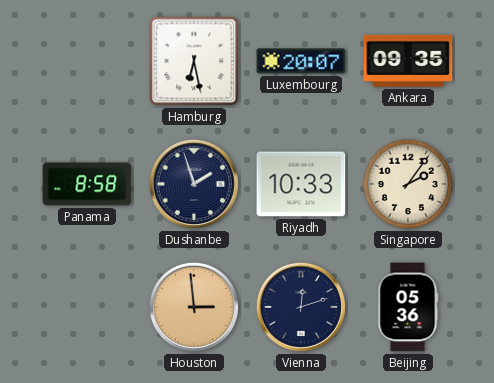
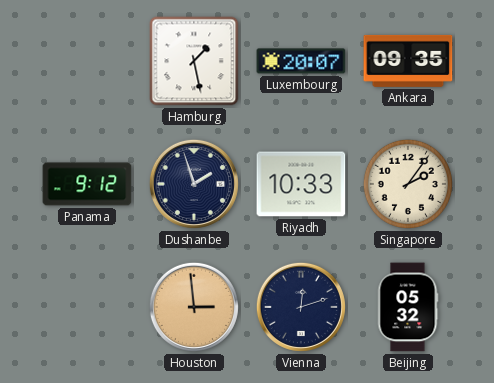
Hamburg: 6:28 -> 1:28
Panama: 8:58 -> 9:12
Beijing: 05:36 -> 05:32
